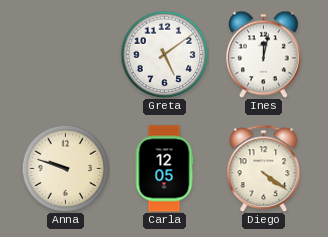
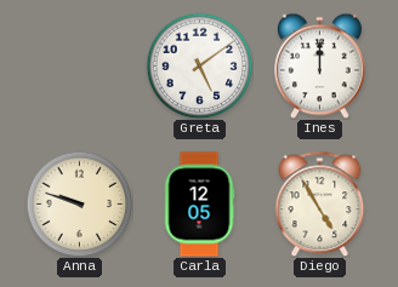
Ines: 12:02 -> 12:00
Diego: 4:21 -> 4:55
